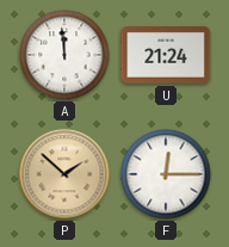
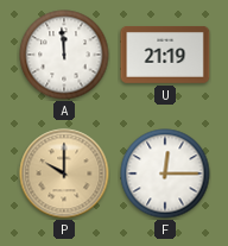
U: 21:24 -> 21:19
P: 1:52 -> 10:00
